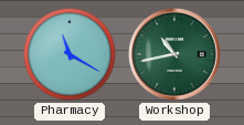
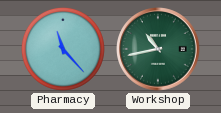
Pharmacy: 11:20 -> 11:23
